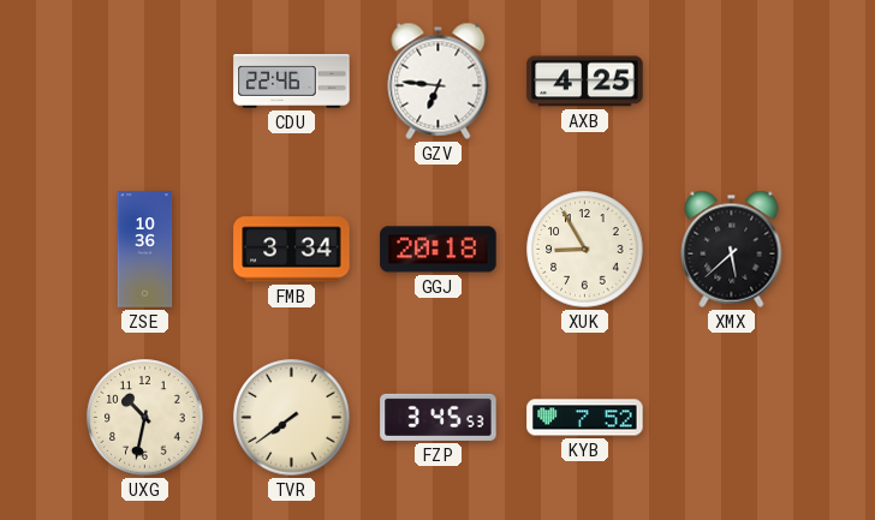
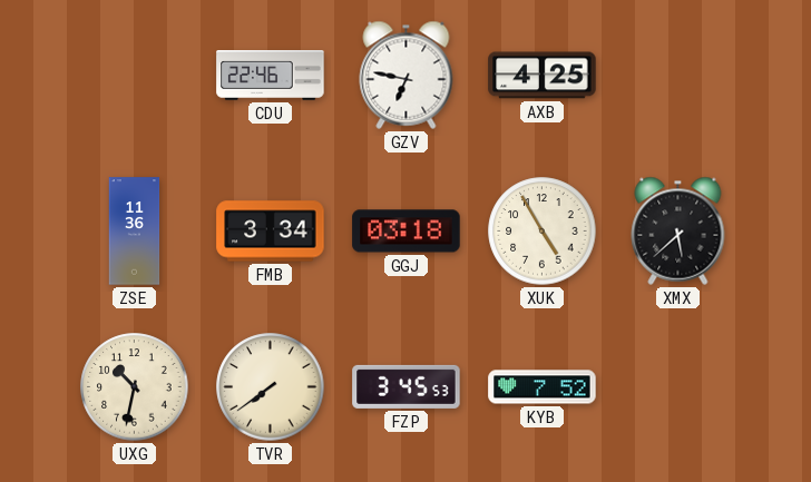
GZV: 6:46 -> 6:47
ZSE: 10:36 -> 11:36
GGJ: 20:18 -> 03:18
XUK: 8:55 -> 4:55
